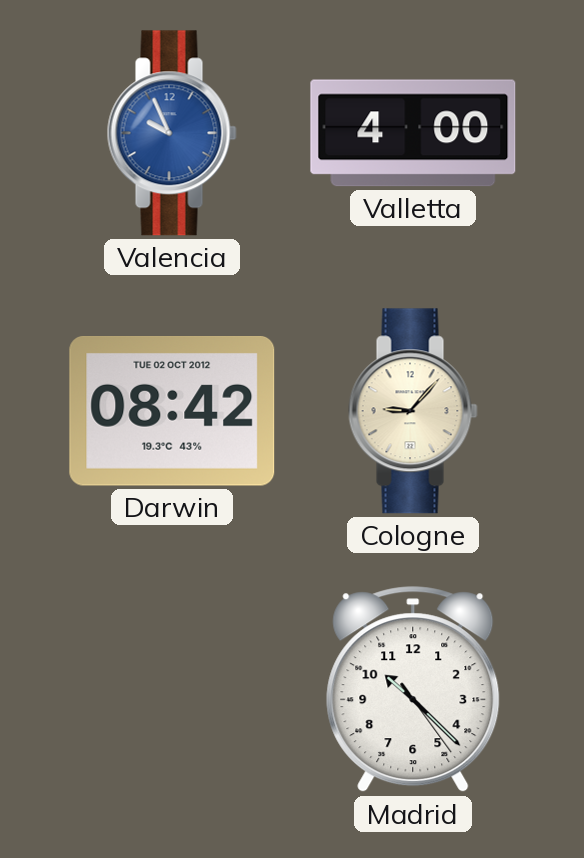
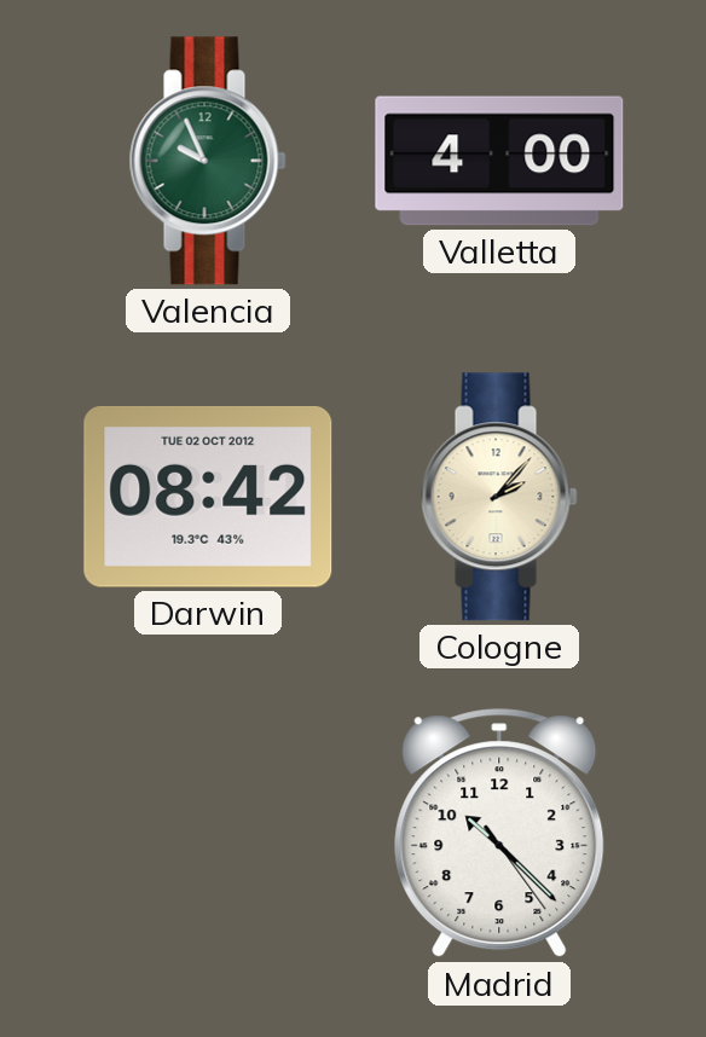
Valencia dial: blue -> green
Cologne: 9:07 -> 2:07
